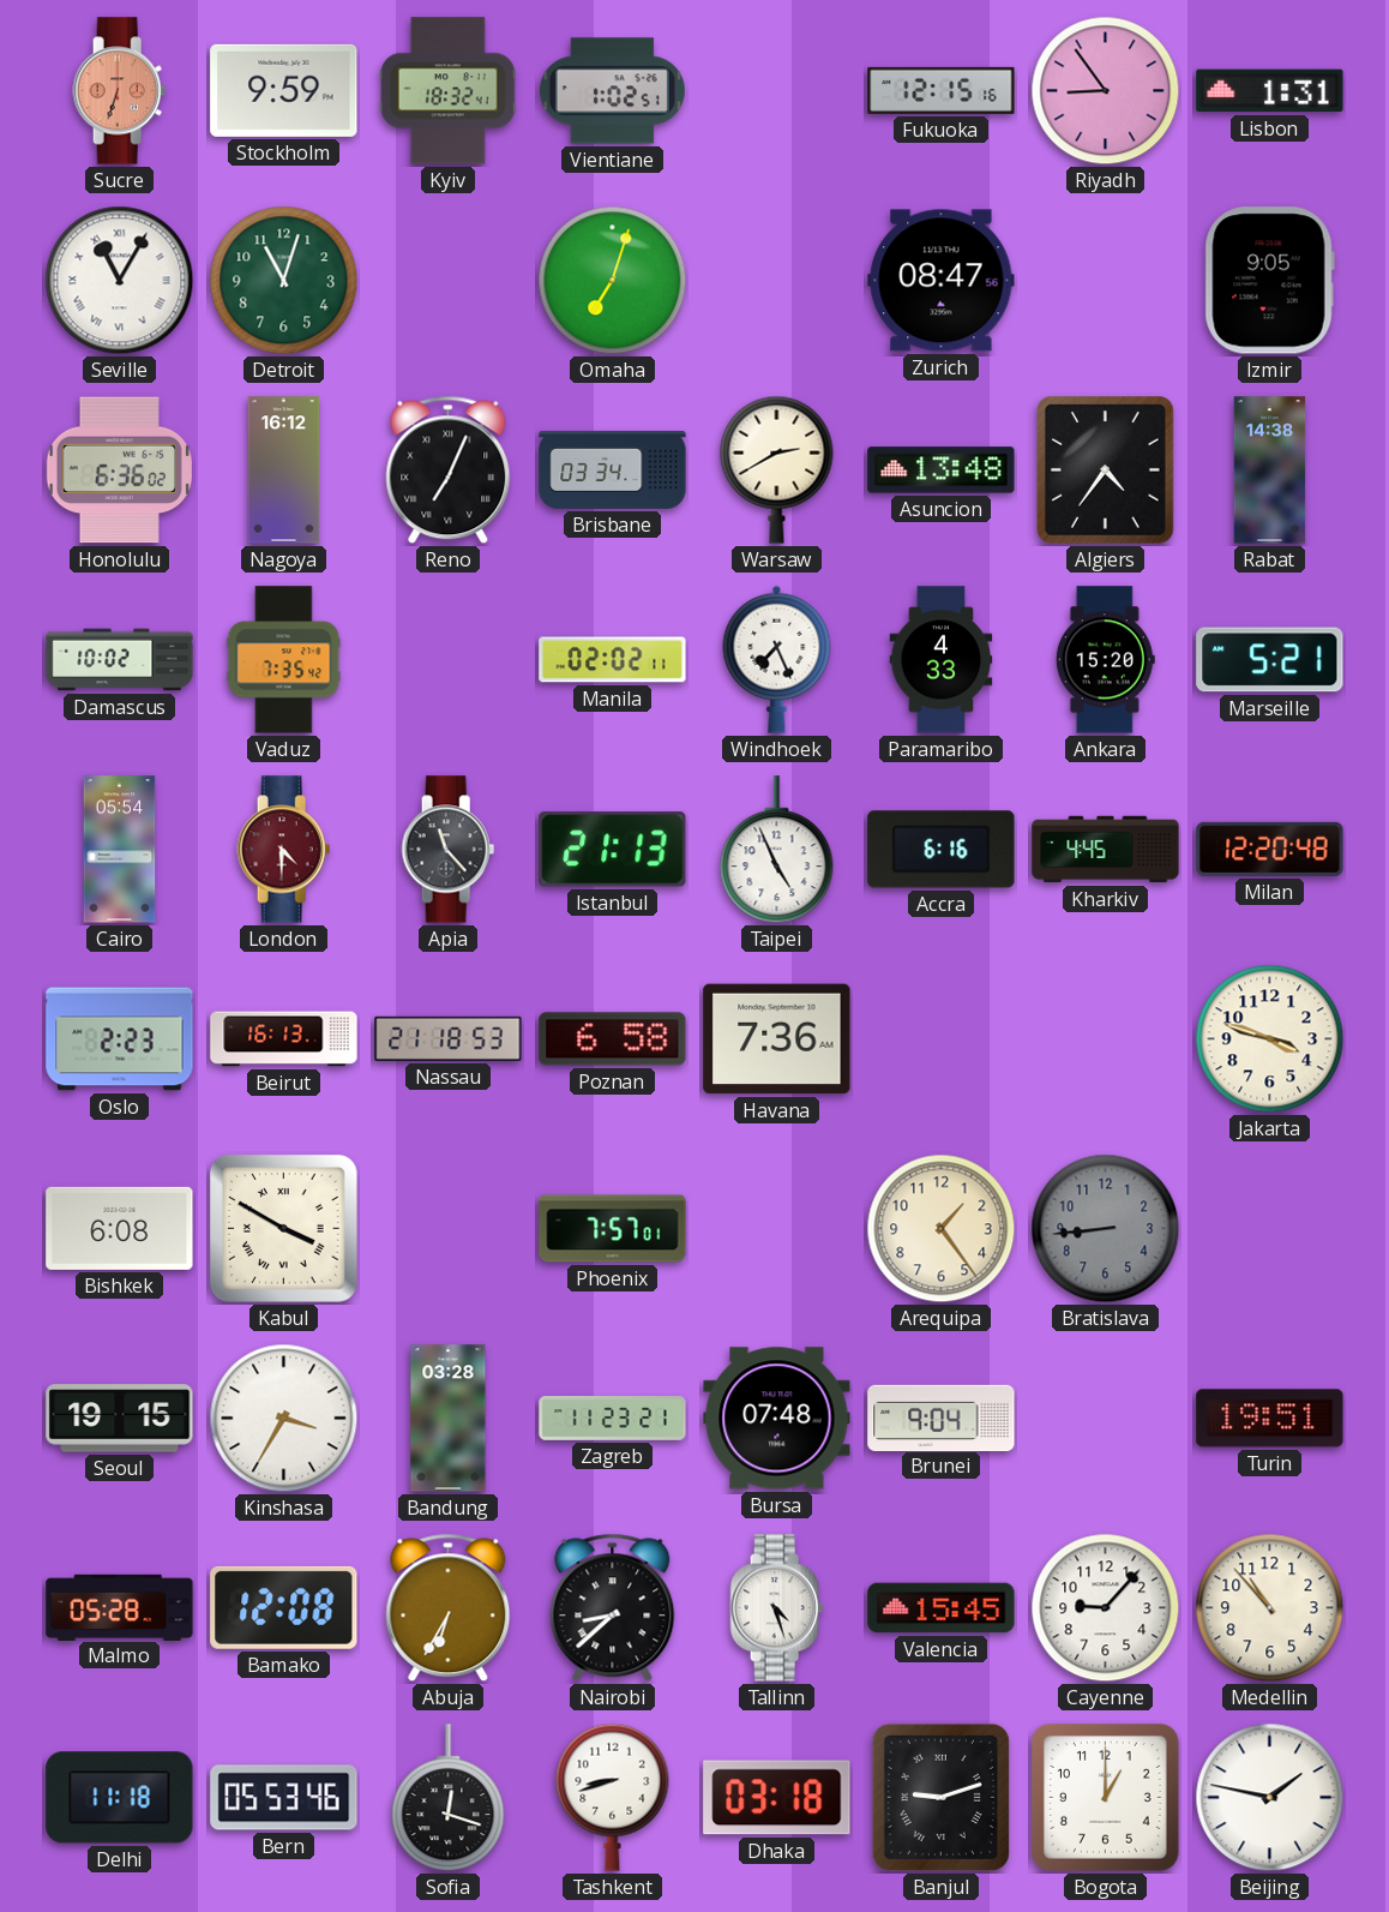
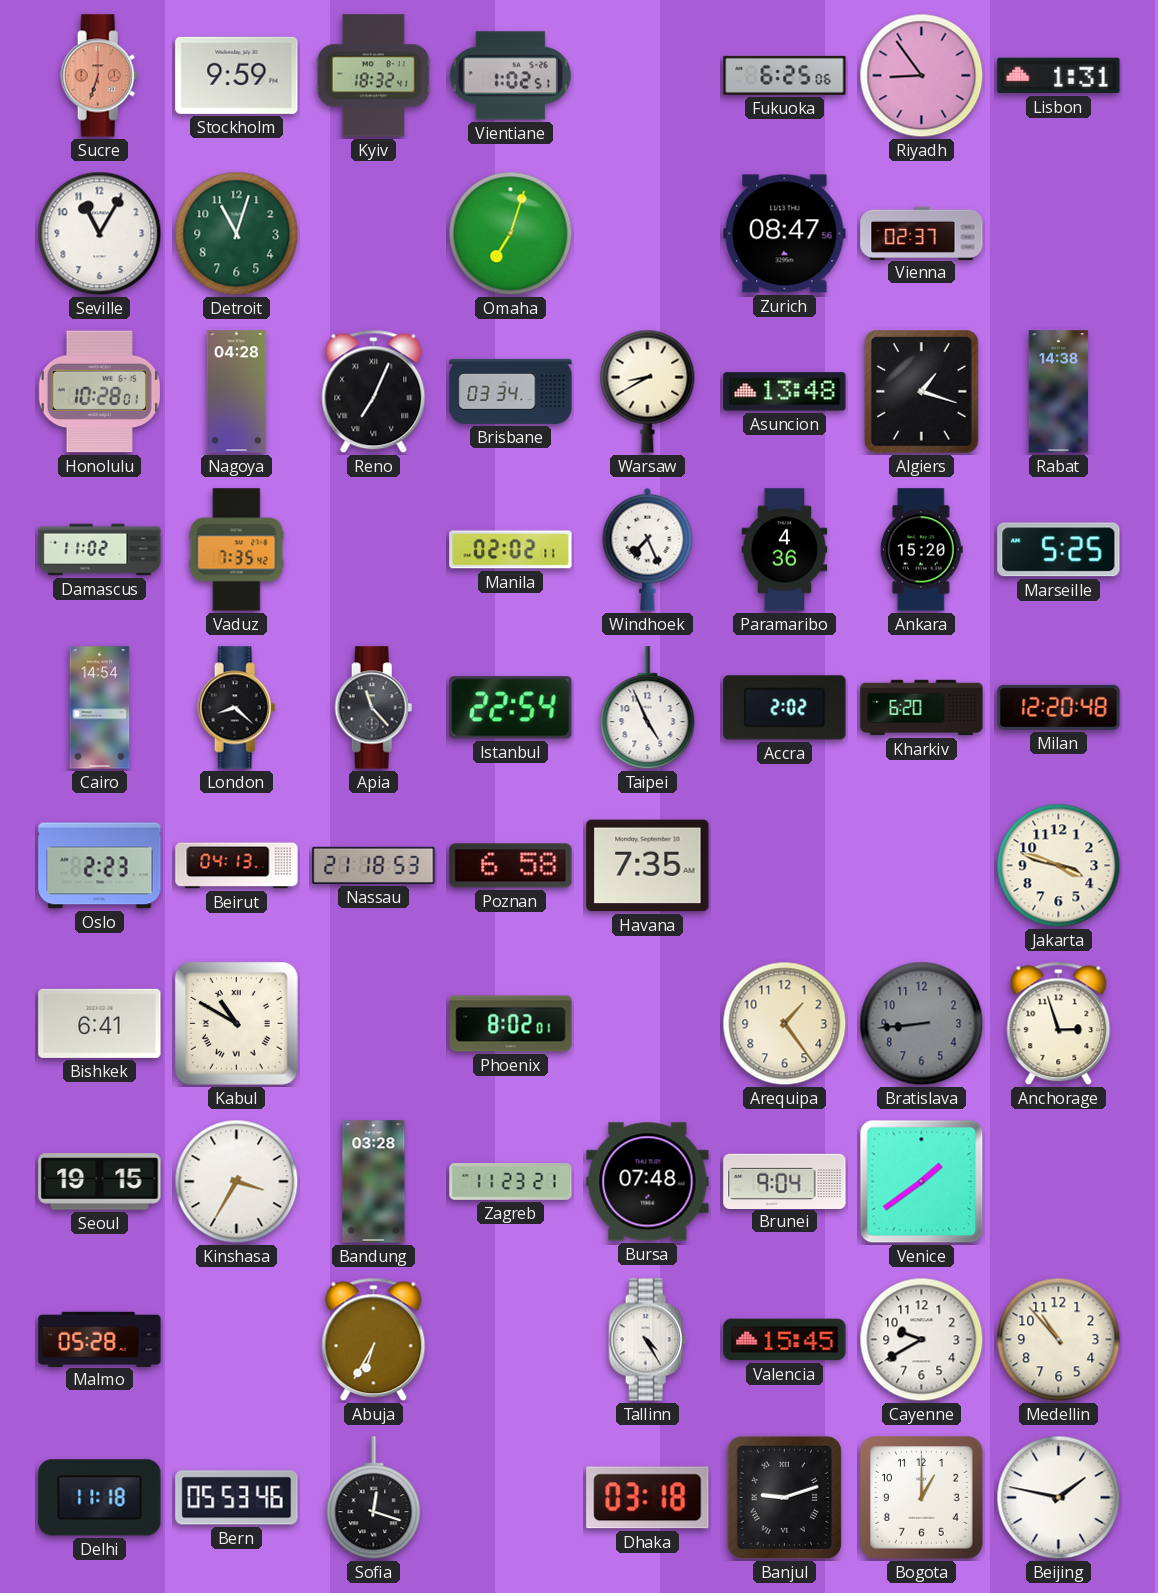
Fukuoka: 12:15 -> 6:25
Seville numerals: Roman -> Arabic
Vienna: none -> 02:37
Izmir: 9:05 -> none
Honolulu: 6:36 -> 10:28
Nagoya: 16:12 -> 04:28
Warsaw: 2:40 -> 8:40
Algiers: 4:36 -> 1:18
Damascus: 10:02 -> 11:02
Paramaribo: 4:33 -> 4:36
Marseille: 5:21 -> 5:25
Cairo: 05:54 -> 14:54
London: 4:30 -> 8:22
London dial: burgundy -> black
Istanbul: 21:13 -> 22:54
Accra: 6:16 -> 2:02
Kharkiv: 4:45 -> 6:20
Beirut: 16:13 -> 04:13
Havana: 7:36 -> 7:35
Bishkek: 6:08 -> 6:41
Kabul: 3:50 -> 10:50
Phoenix: 7:57 -> 8:02
Anchorage: none -> 2:57
Venice: none -> 1:39
Turin: 19:51 -> none
Bamako: 12:08 -> none
Nairobi: 8:38 -> none
Tallinn: 4:27 -> 4:25
Cayenne: 9:07 -> 9:40
Tashkent: 8:42 -> none
